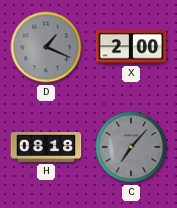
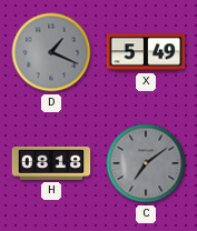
X: 2:00 -> 5:49
C: 7:07 -> 7:09
